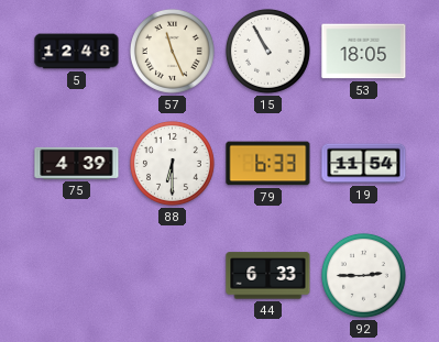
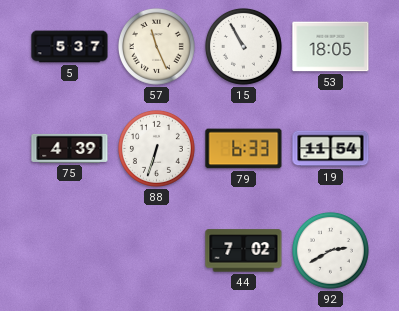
5: 12:48 -> 5:37
88: 6:30 -> 6:33
44: 6:33 -> 7:02
92: 2:45 -> 2:40
